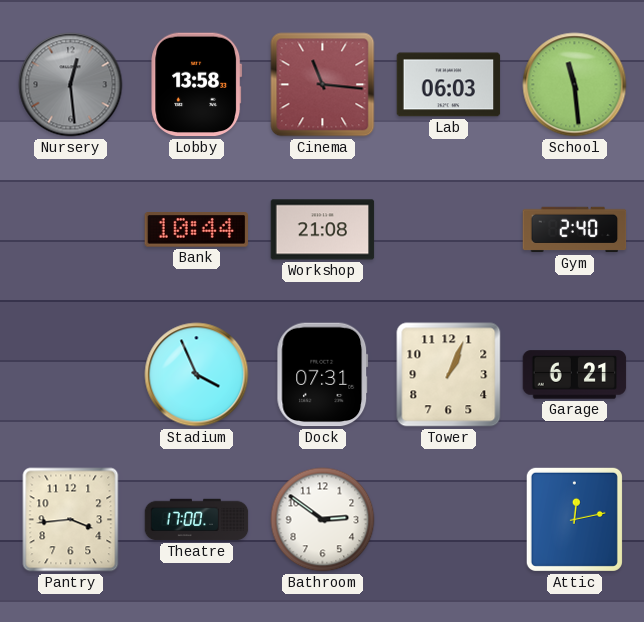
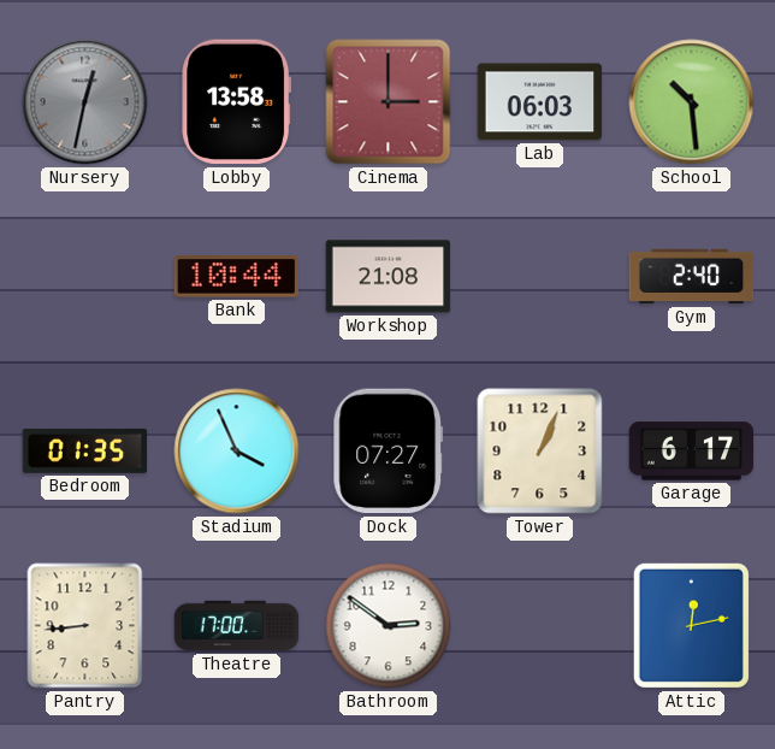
Nursery: 12:29 -> 12:32
Cinema: 11:16 -> 3:00
School: 11:29 -> 10:29
Bedroom: none -> 01:35
Dock: 07:31 -> 07:27
Garage: 6:21 -> 6:17
Pantry: 3:44 -> 8:44
